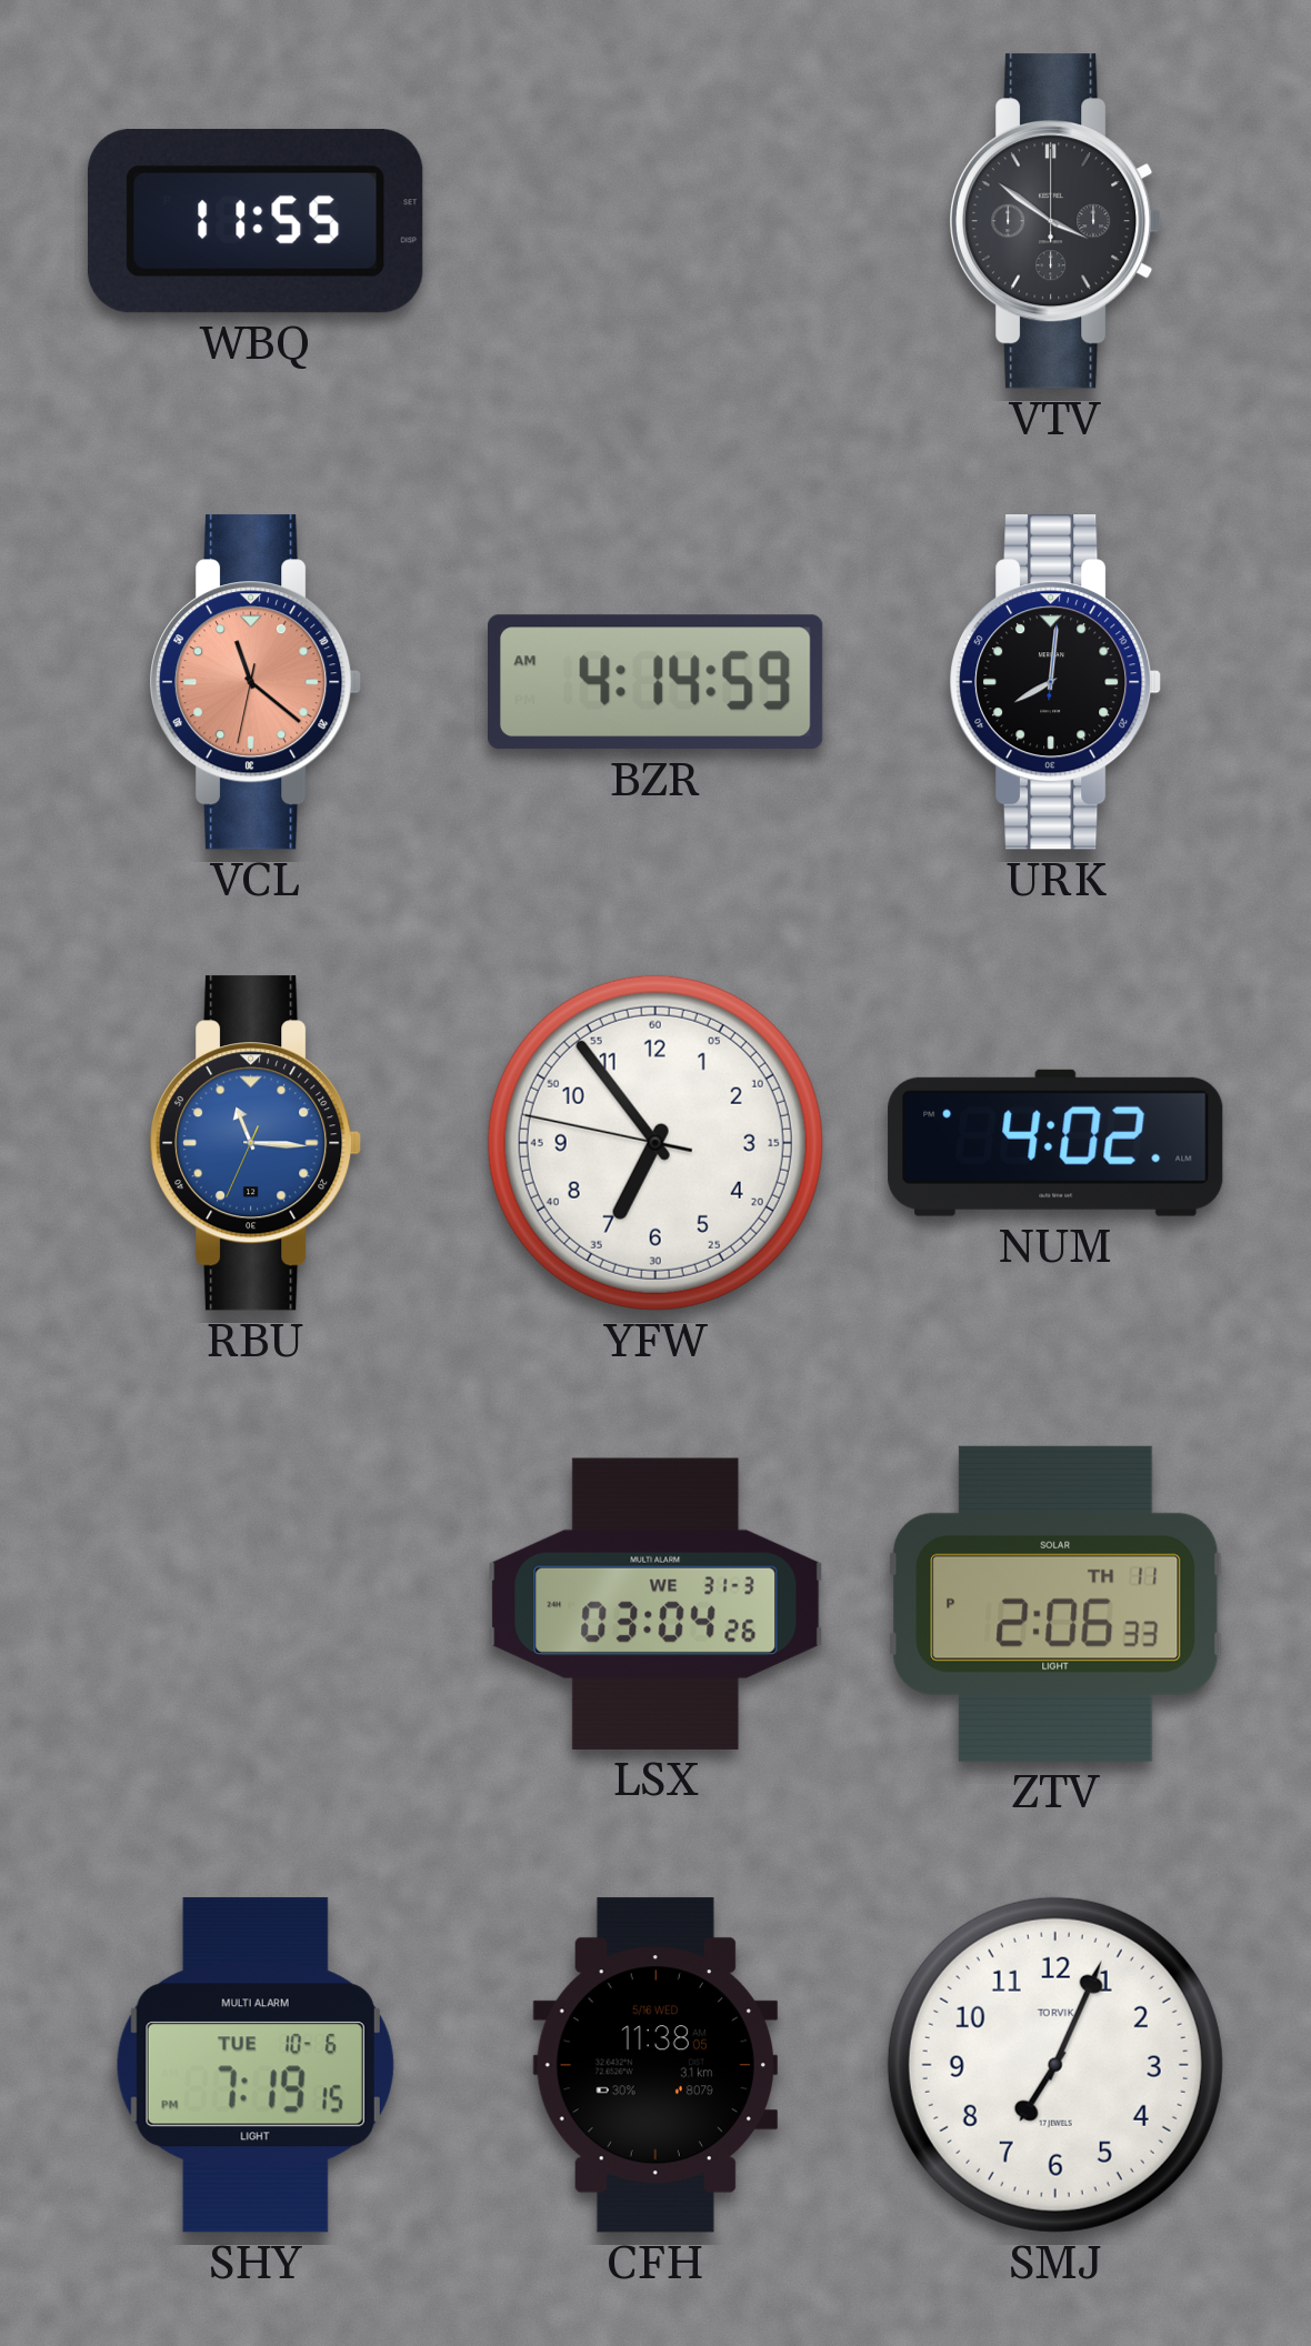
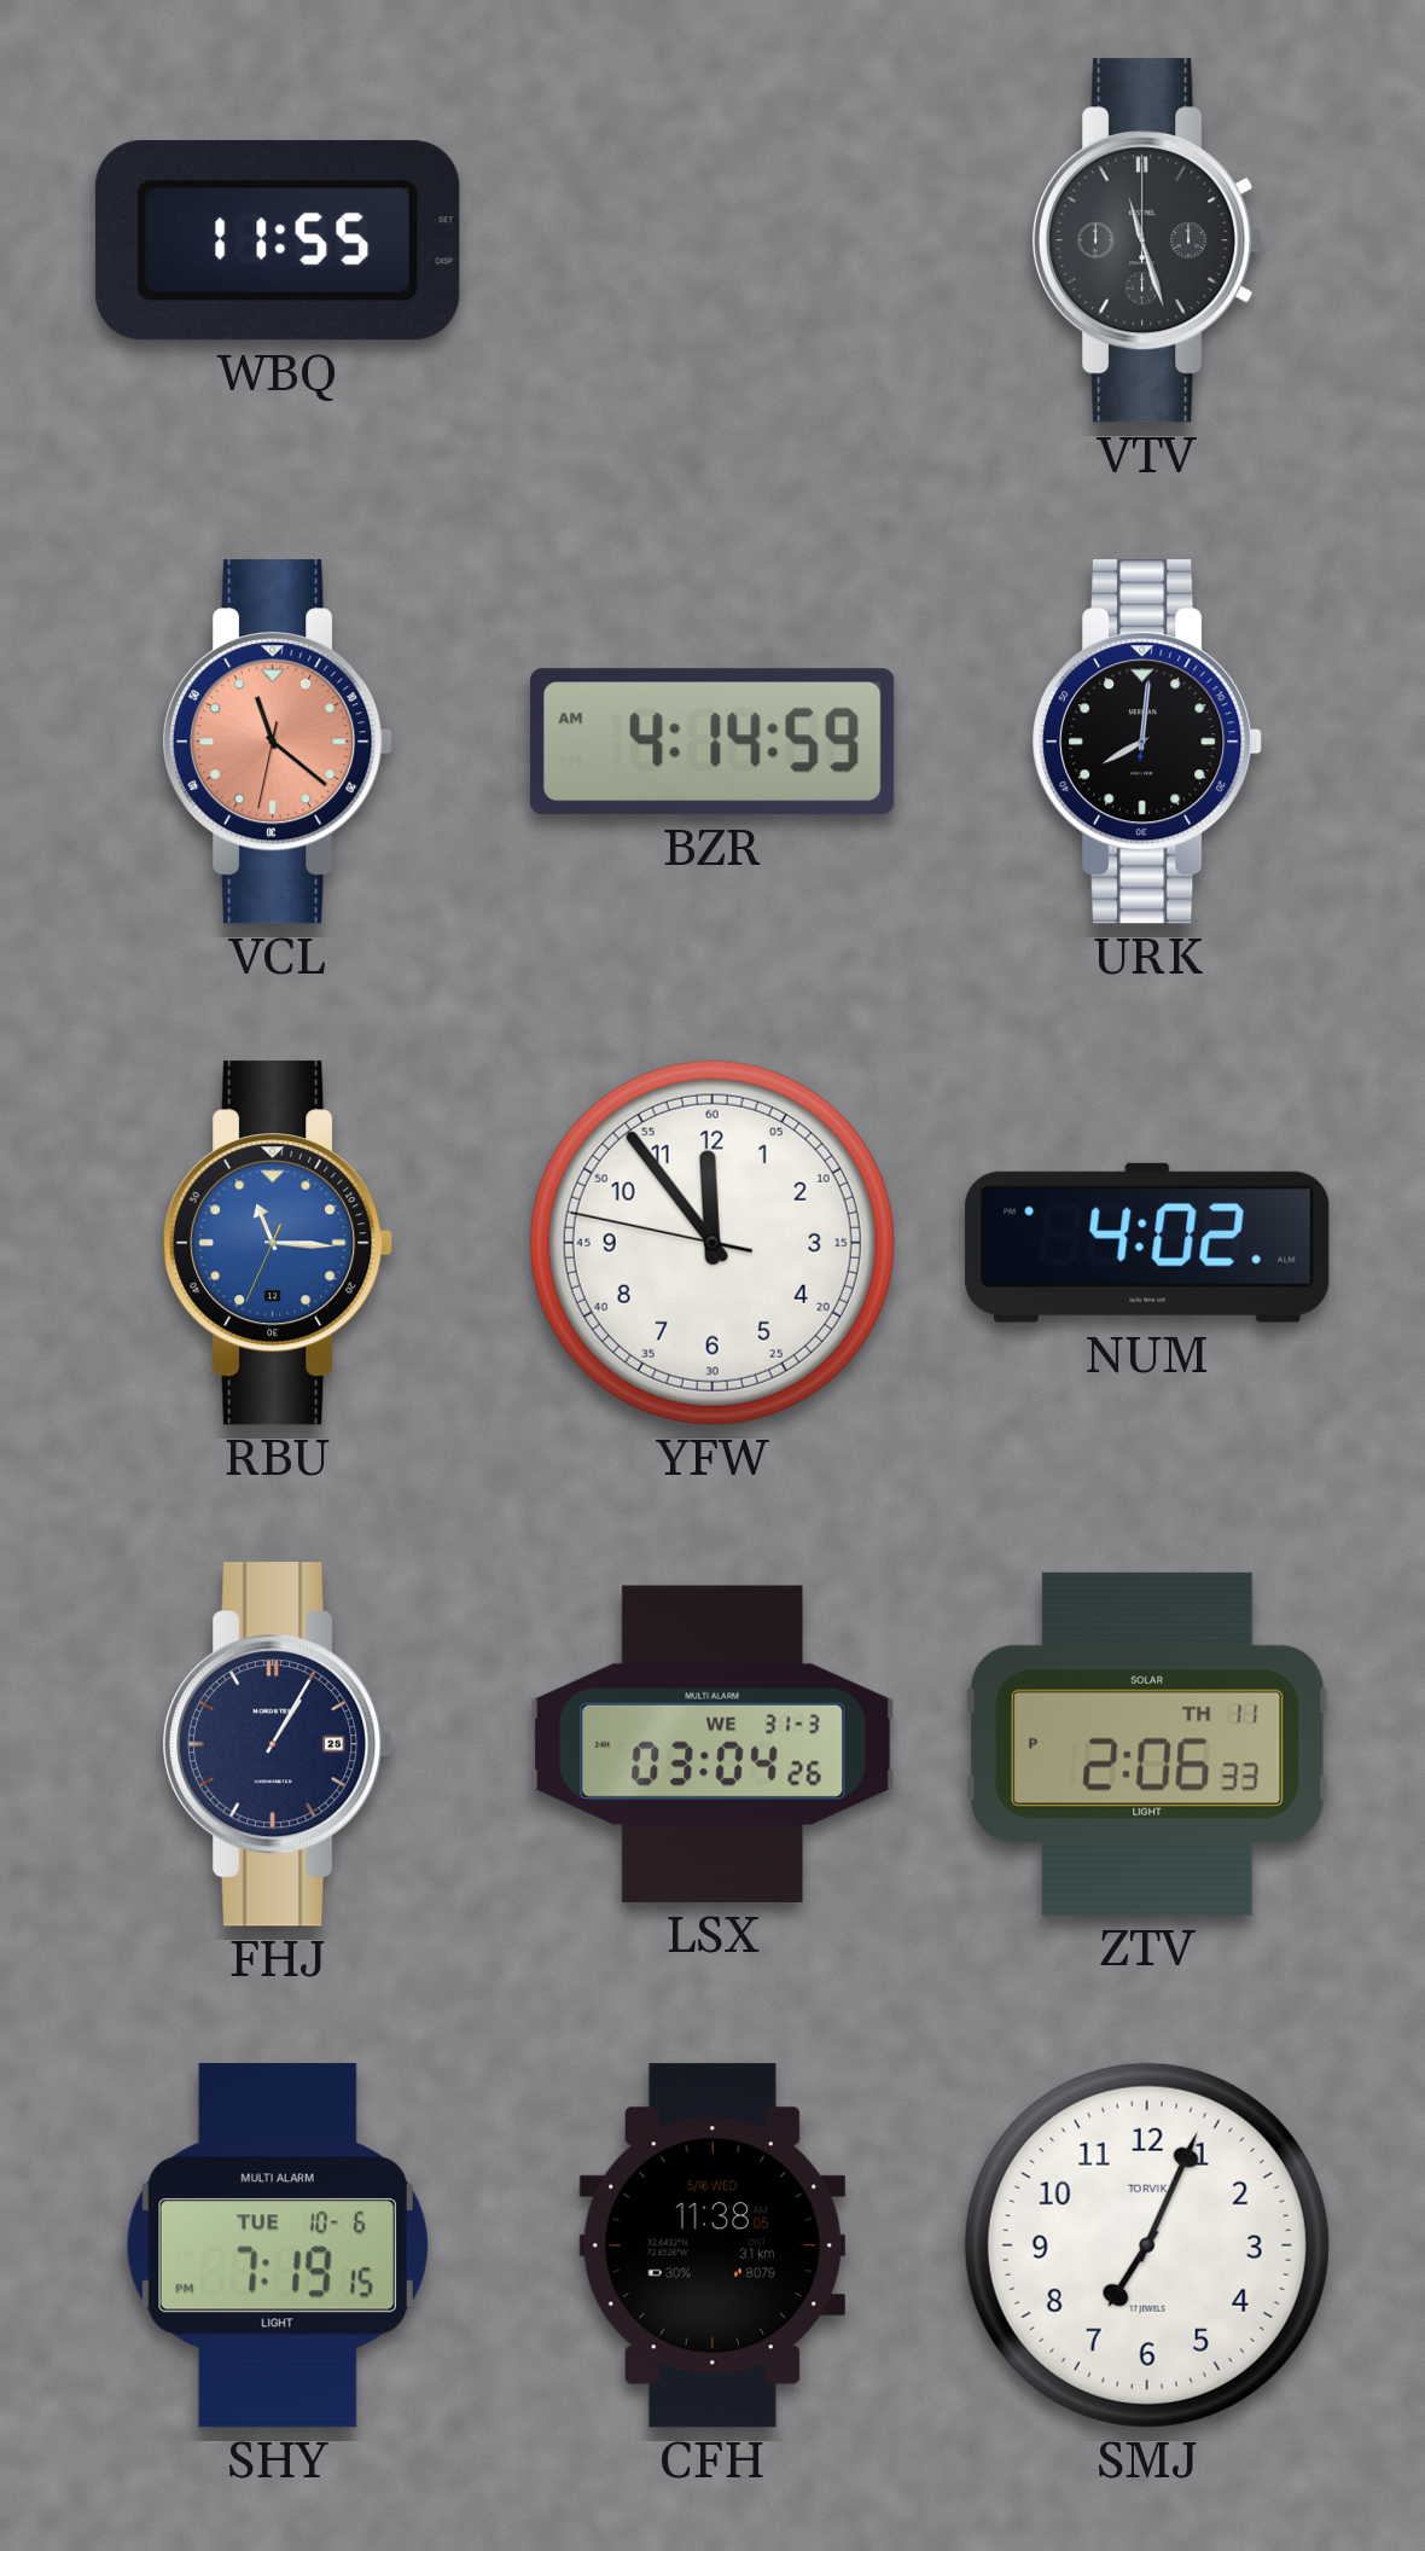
VTV: 3:51 -> 11:27
YFW: 6:53 -> 11:53
FHJ: none -> 1:05
